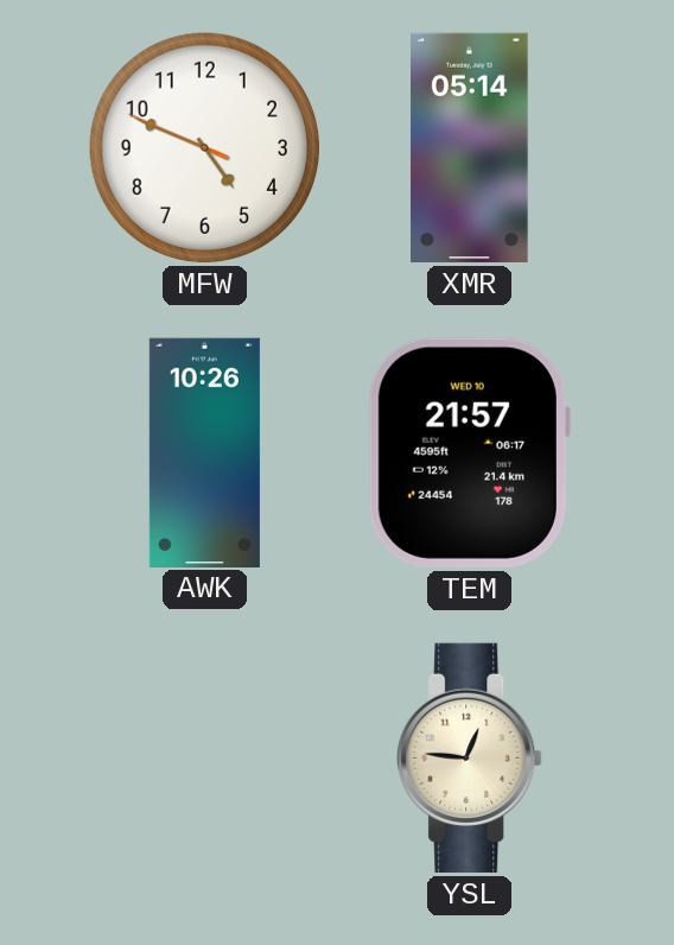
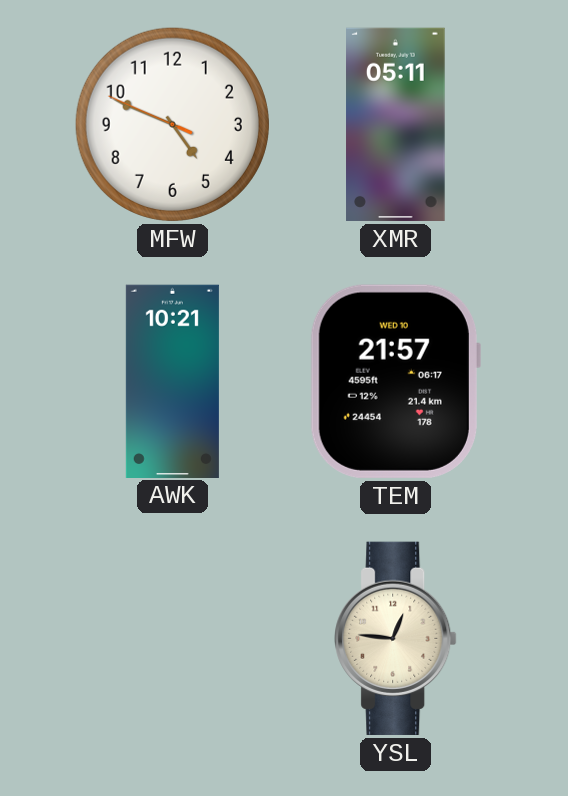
XMR: 05:14 -> 05:11
AWK: 10:26 -> 10:21
